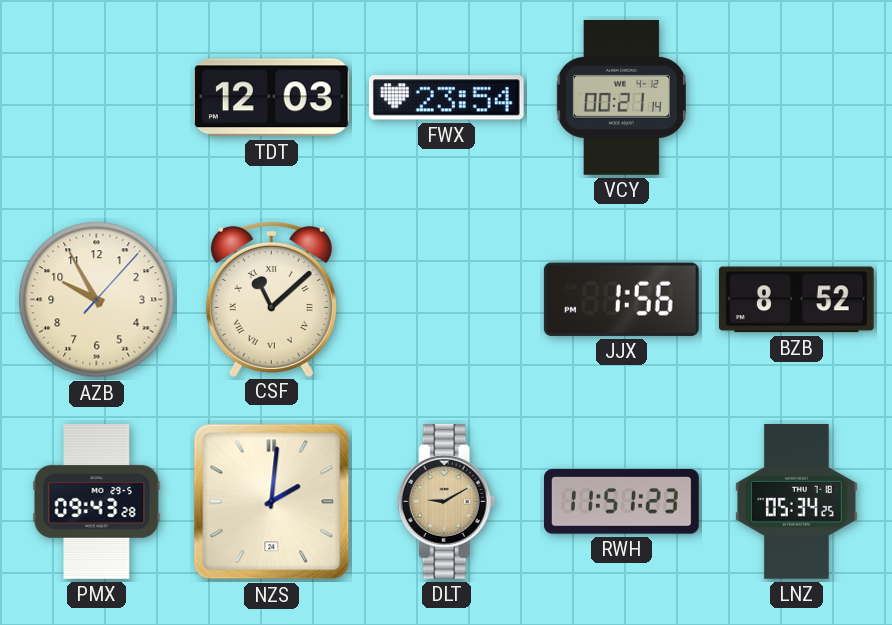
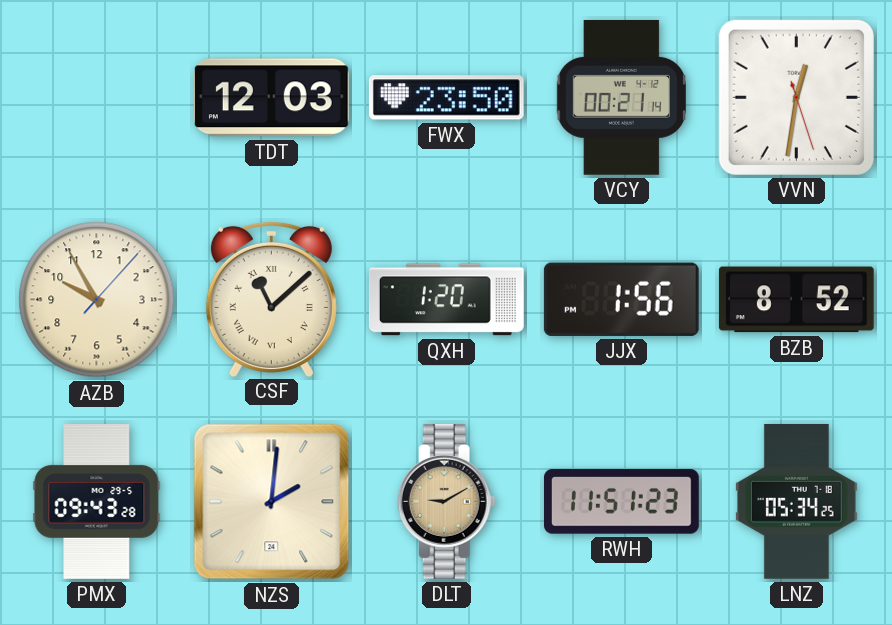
FWX: 23:54 -> 23:50
VVN: none -> 12:31
QXH: none -> 1:20
